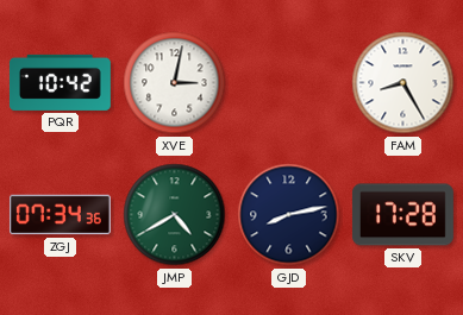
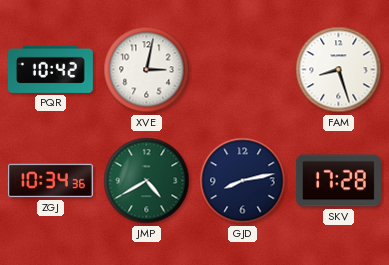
FAM: 8:25 -> 8:27
ZGJ: 07:34 -> 10:34
